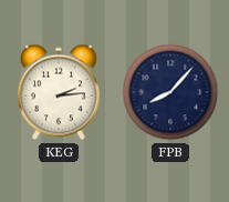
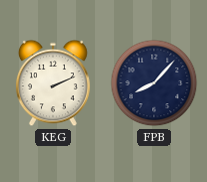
KEG: 2:14 -> 2:11
